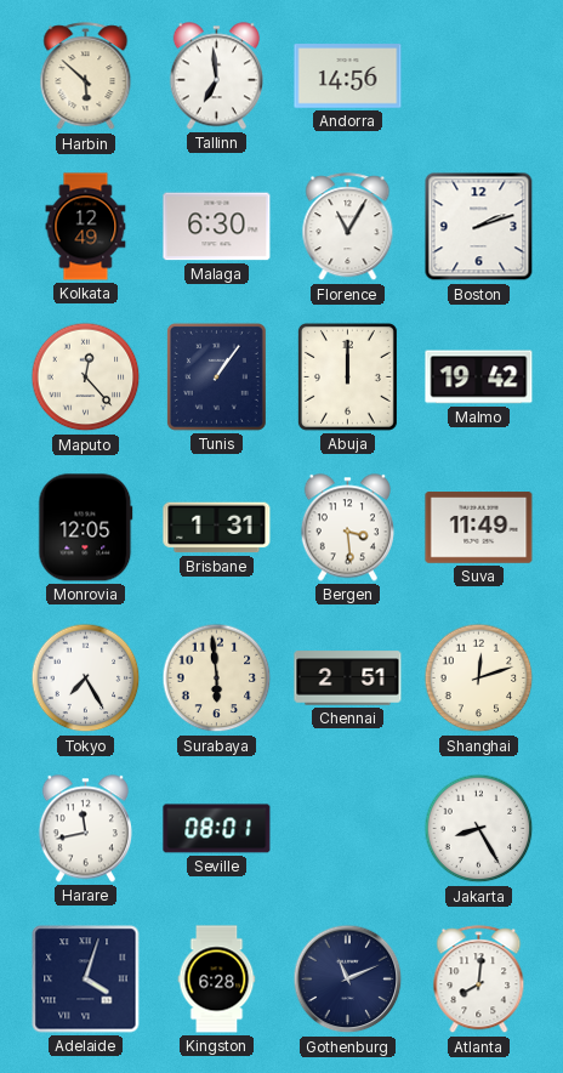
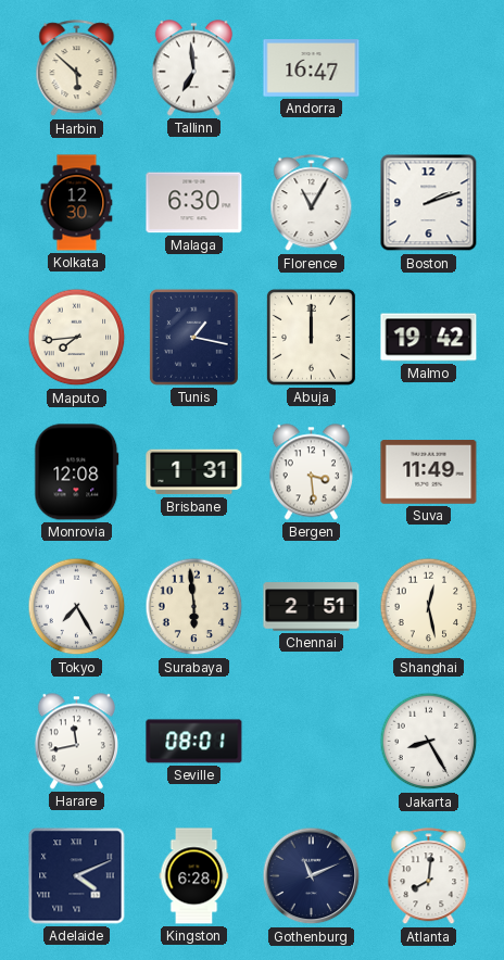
Andorra: 14:56 -> 16:47
Kolkata: 12:49 -> 12:30
Maputo: 12:23 -> 7:44
Tunis: 1:06 -> 1:17
Monrovia: 12:05 -> 12:08
Shanghai: 12:12 -> 12:28
Adelaide: 4:03 -> 4:11
